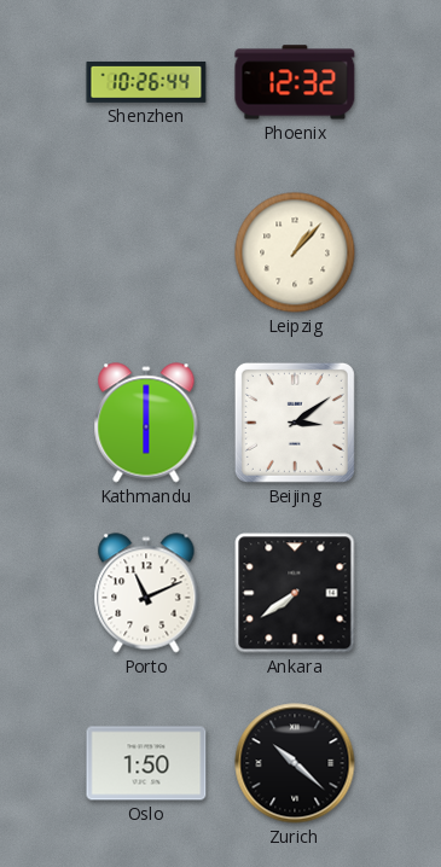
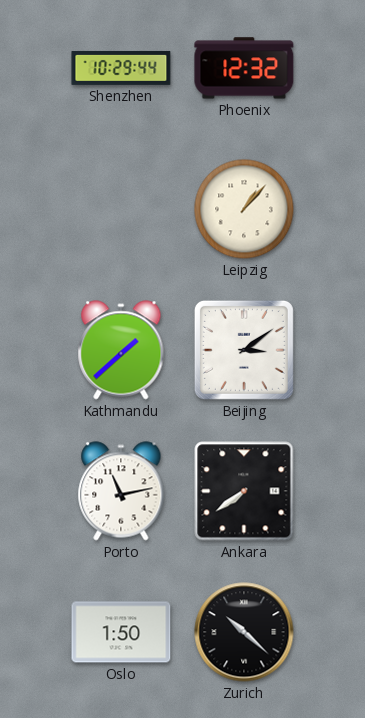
Shenzhen: 10:26 -> 10:29
Kathmandu: 6:00 -> 1:38
Porto: 11:11 -> 11:13
